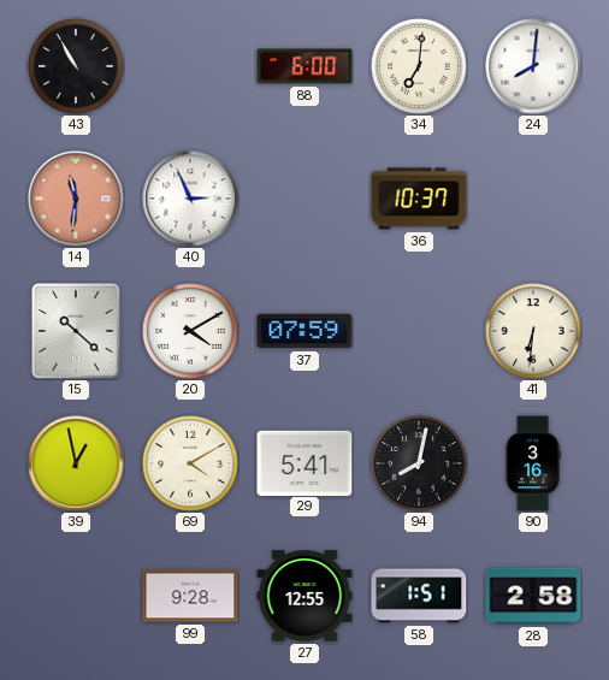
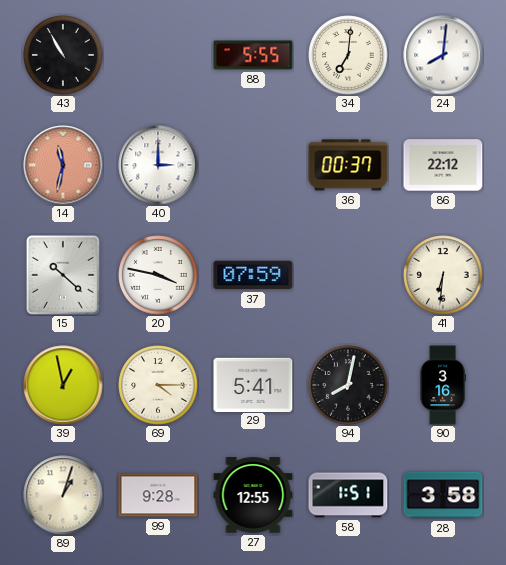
88: 6:00 -> 5:55
14: 11:31 -> 11:32
40: 2:56 -> 3:00
36: 10:37 -> 00:37
86: none -> 22:12
20: 4:10 -> 3:47
69: 4:10 -> 4:15
89: none -> 1:03
28: 2:58 -> 3:58
